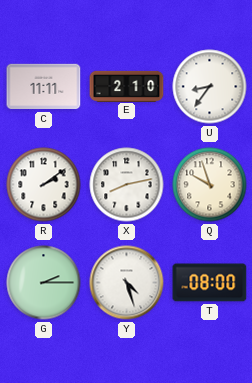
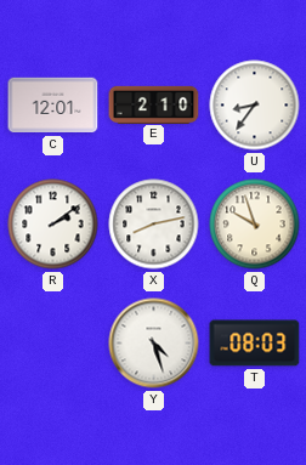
C: 11:11 -> 12:01
G: 2:15 -> none
T: 08:00 -> 08:03
